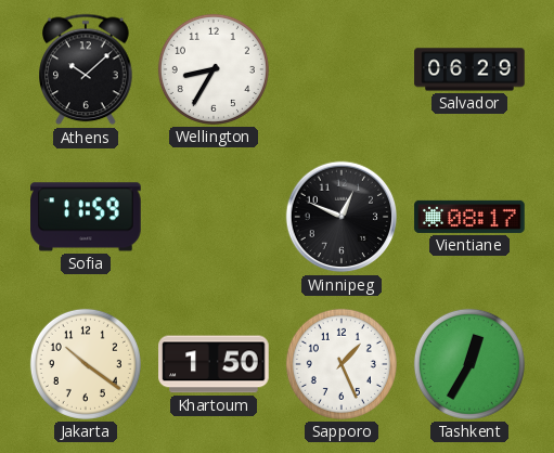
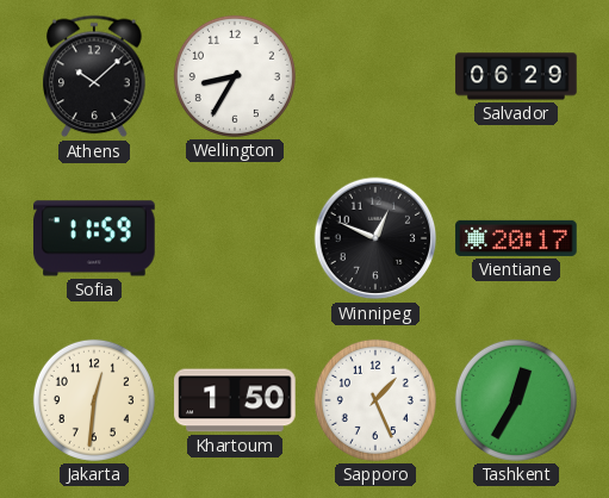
Vientiane: 08:17 -> 20:17
Jakarta: 10:21 -> 12:31
